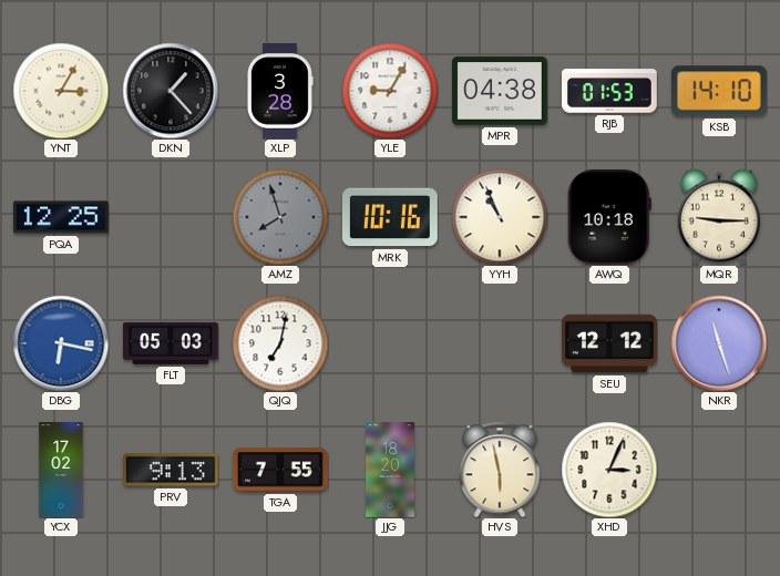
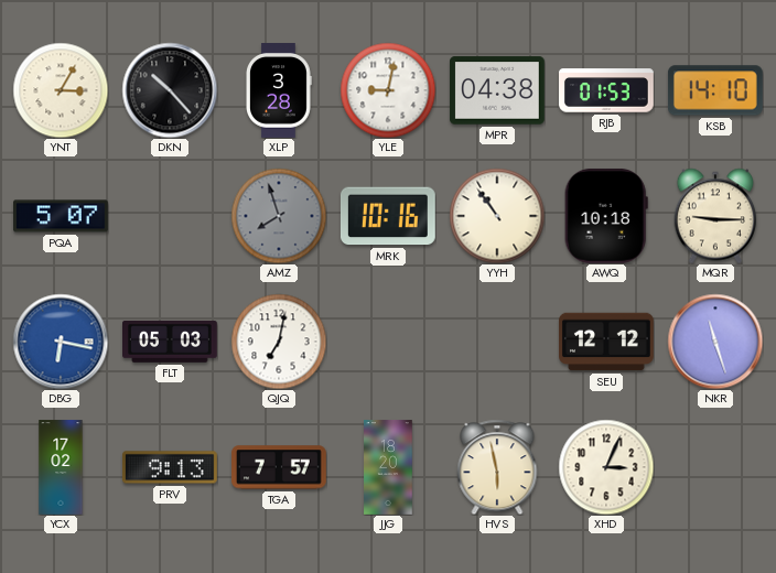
DKN: 1:23 -> 10:23
YLE: 9:05 -> 9:02
PQA: 12:25 -> 5:07
YYH: 10:56 -> 10:54
TGA: 7:55 -> 7:57
